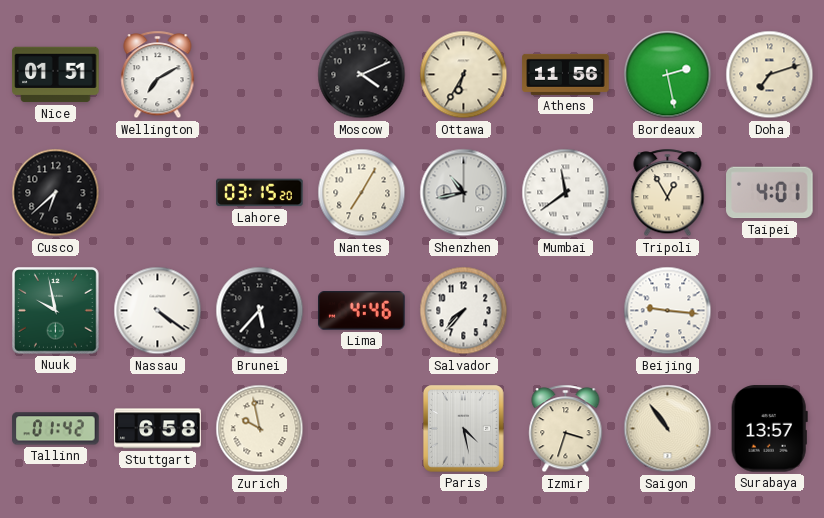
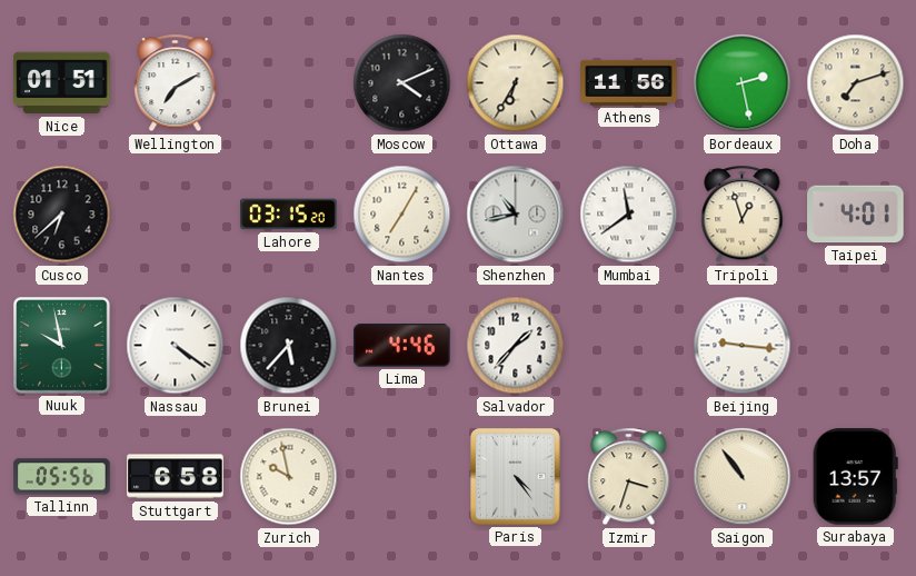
Tripoli: 12:55 -> 12:57
Salvador: 7:37 -> 1:37
Tallinn: 01:42 -> 05:56
Paris: 4:28 -> 4:24
